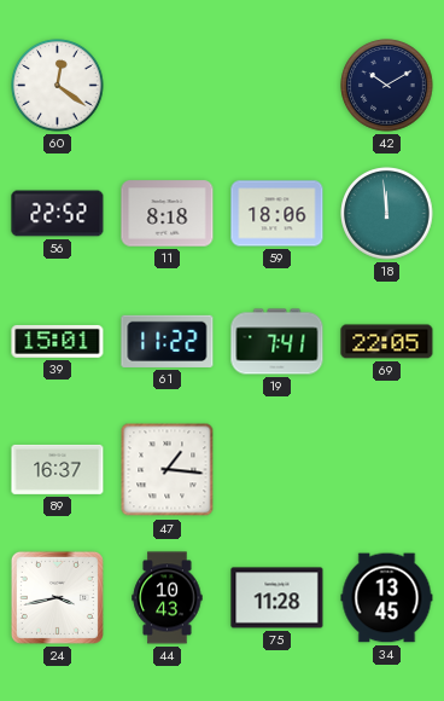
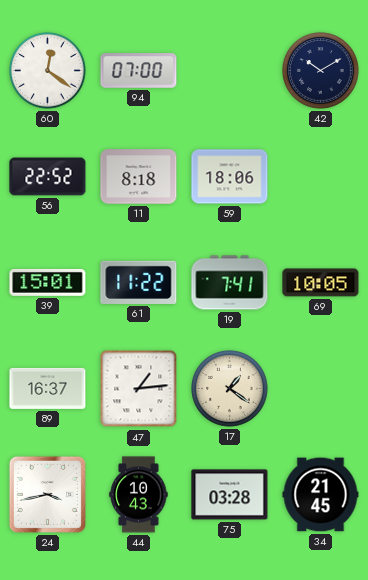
94: none -> 07:00
18: 11:59 -> none
69: 22:05 -> 10:05
47: 1:16 -> 1:14
17: none -> 1:21
75: 11:28 -> 03:28
34: 13:45 -> 21:45
